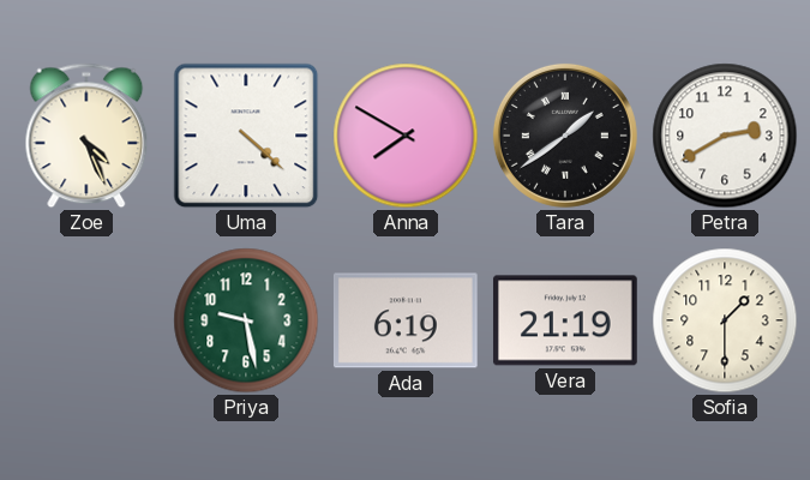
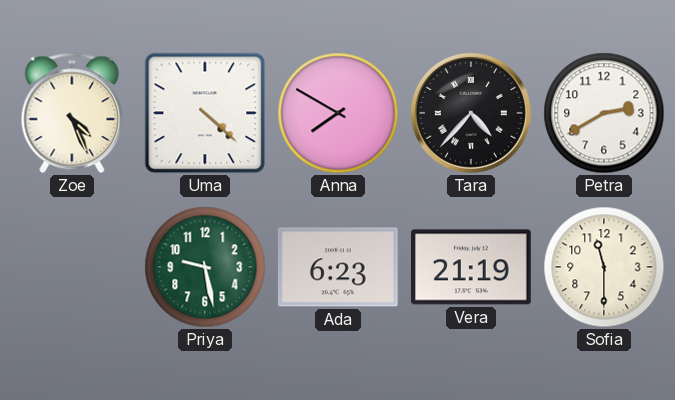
Tara: 1:39 -> 4:37
Ada: 6:19 -> 6:23
Sofia: 1:30 -> 11:30
